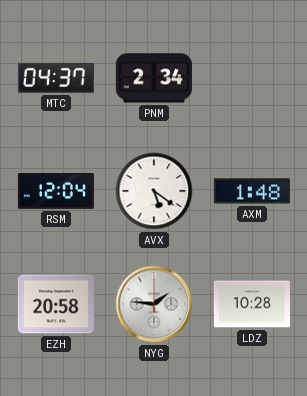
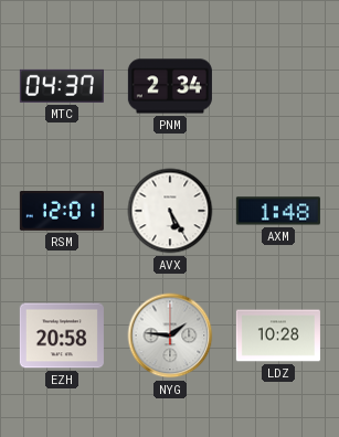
RSM: 12:04 -> 12:01
AVX: 5:21 -> 5:25
